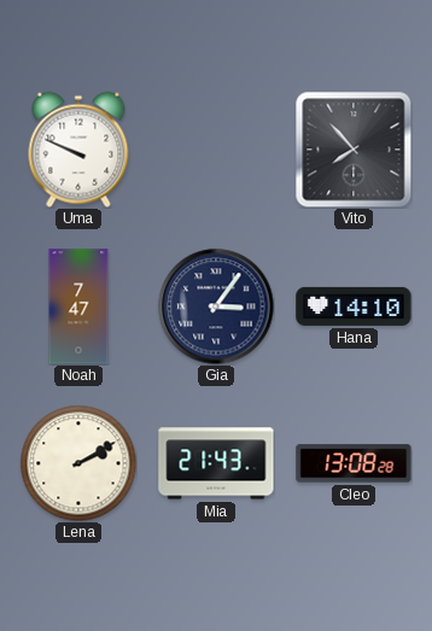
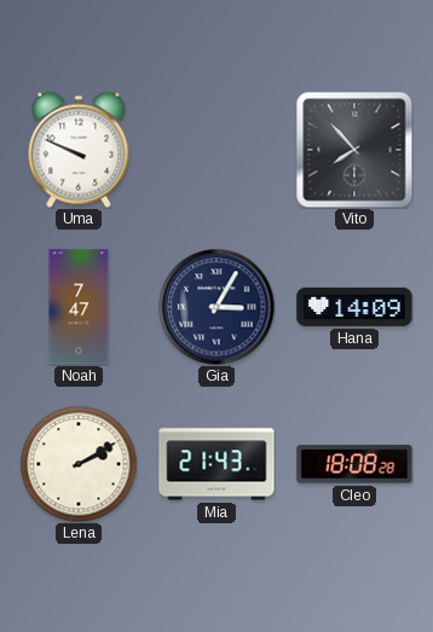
Gia: 3:06 -> 3:05
Hana: 14:10 -> 14:09
Cleo: 13:08 -> 18:08
